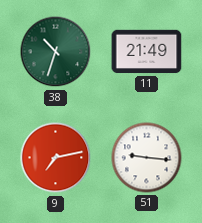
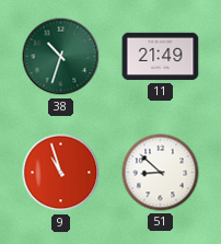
9: 7:13 -> 10:57
51: 9:16 -> 8:52
